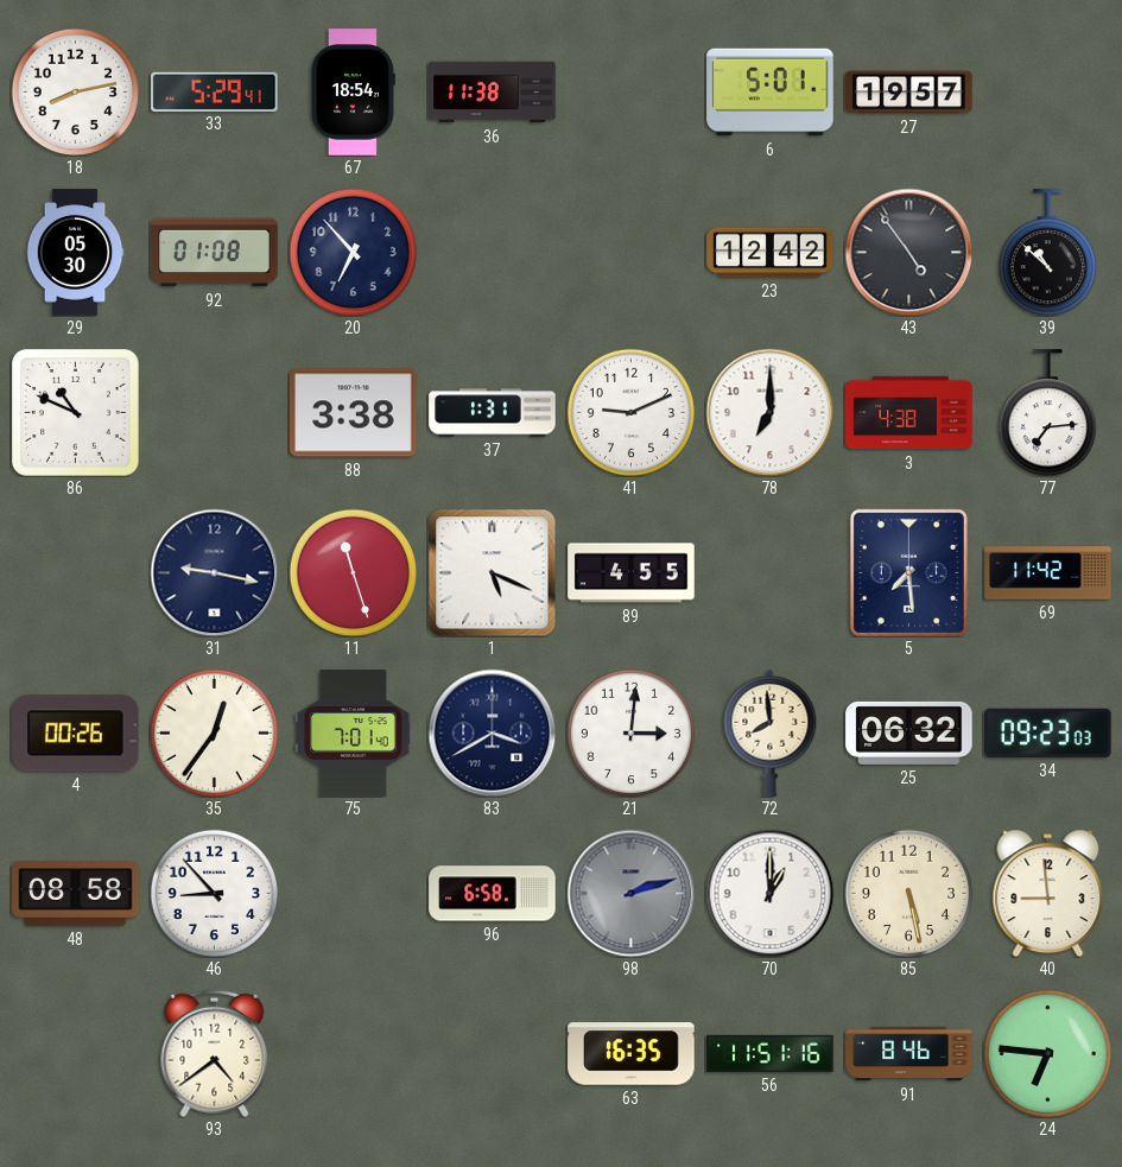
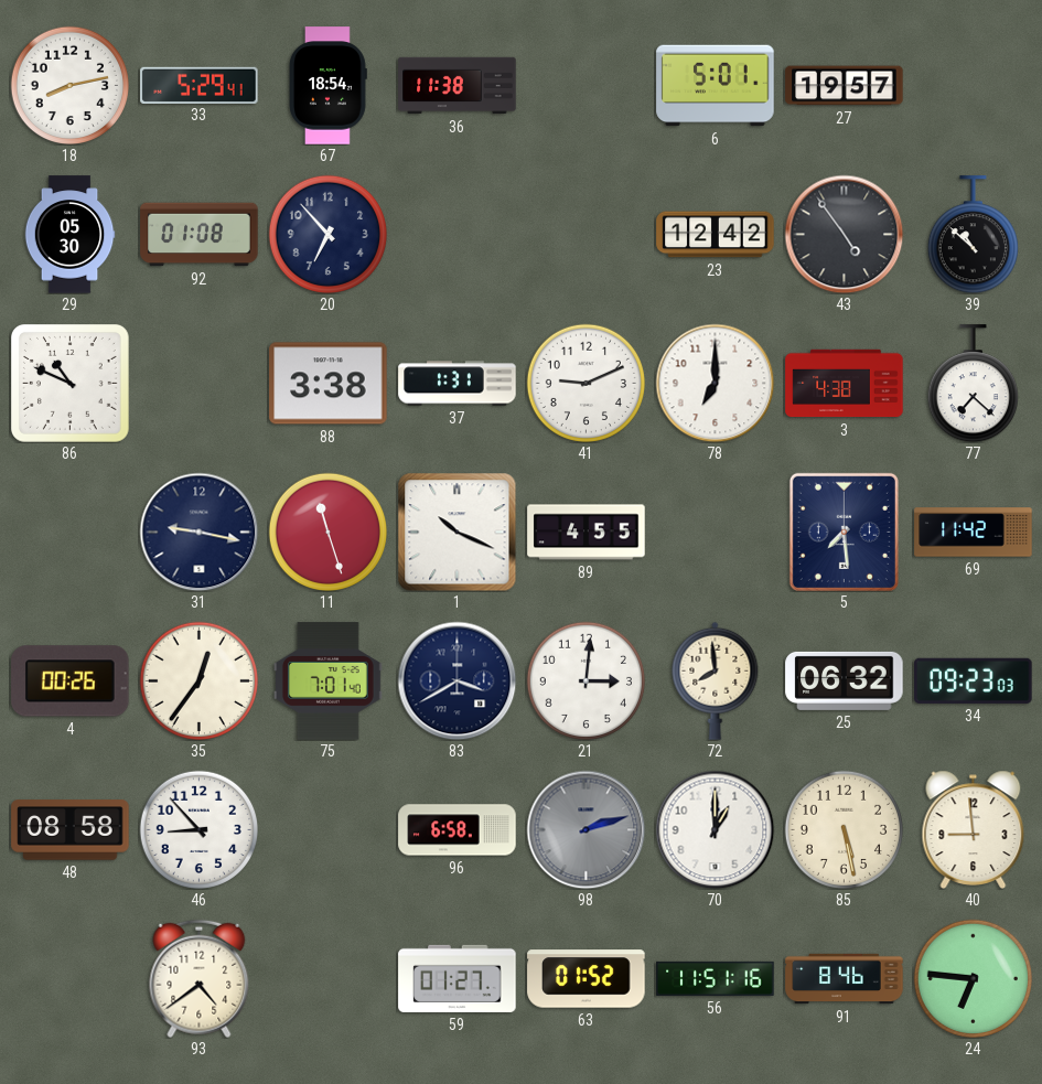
77: 7:14 -> 7:22
1: 5:19 -> 10:19
59: none -> 01:27
63: 16:35 -> 01:52
